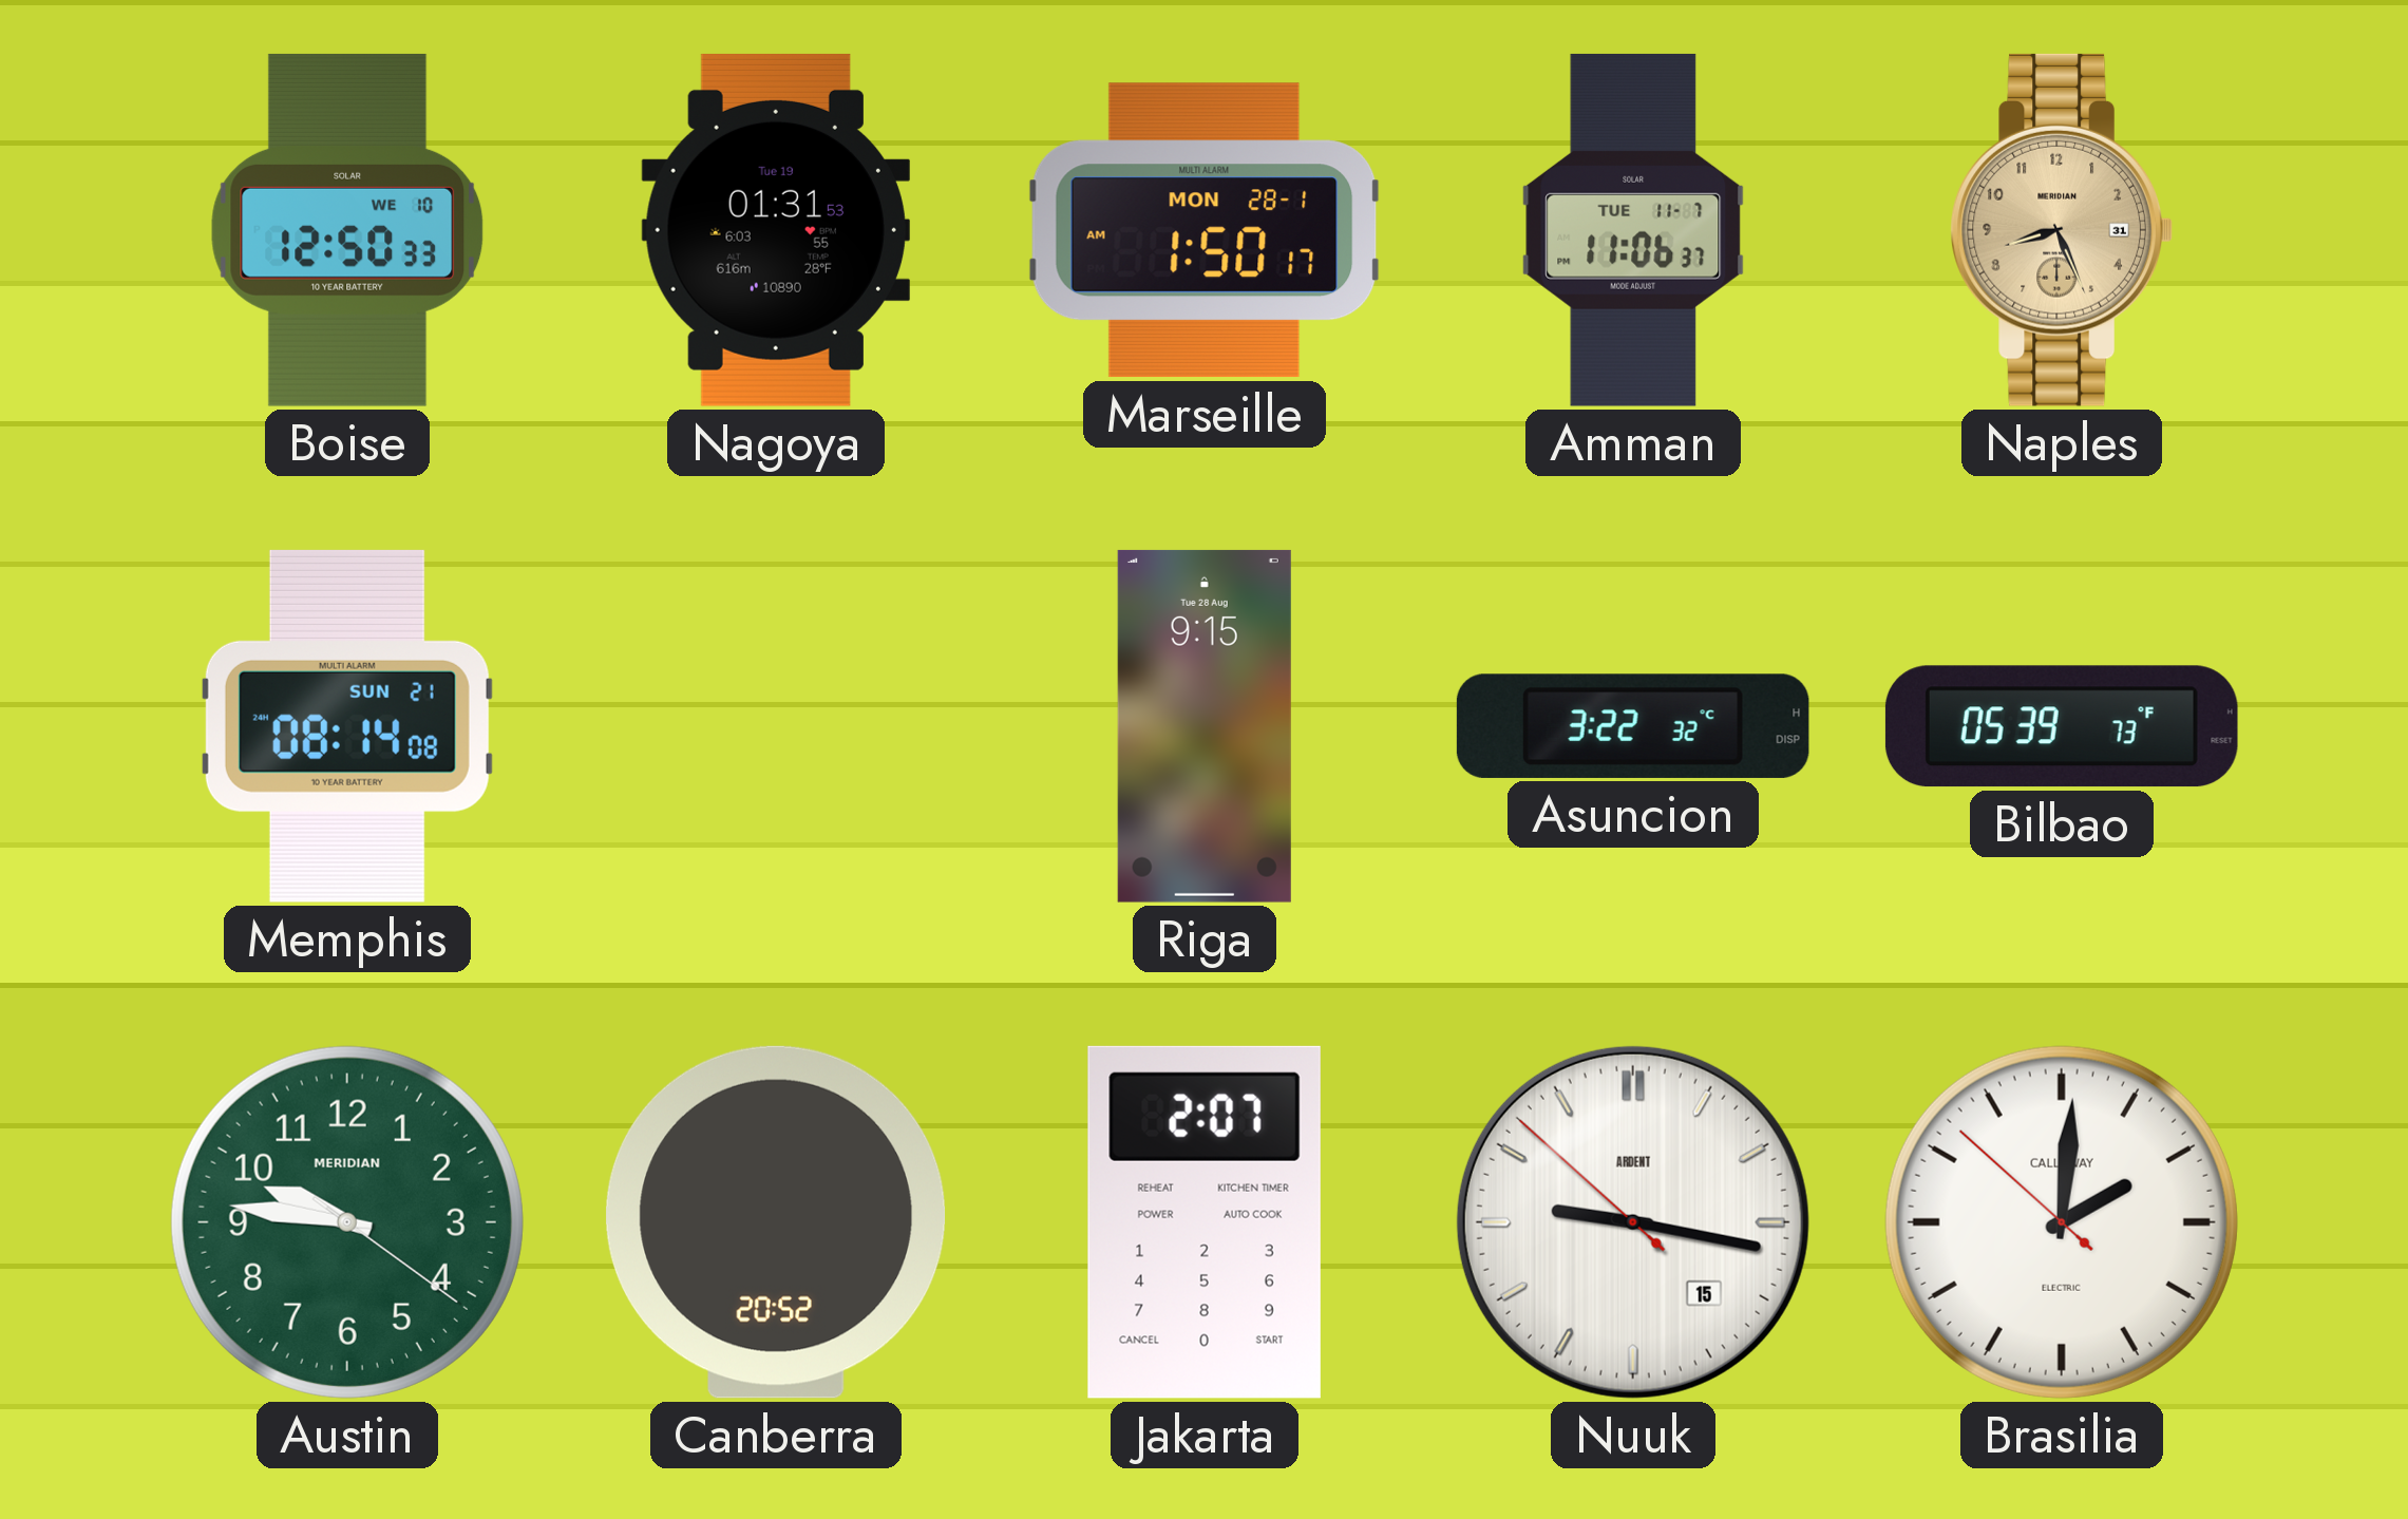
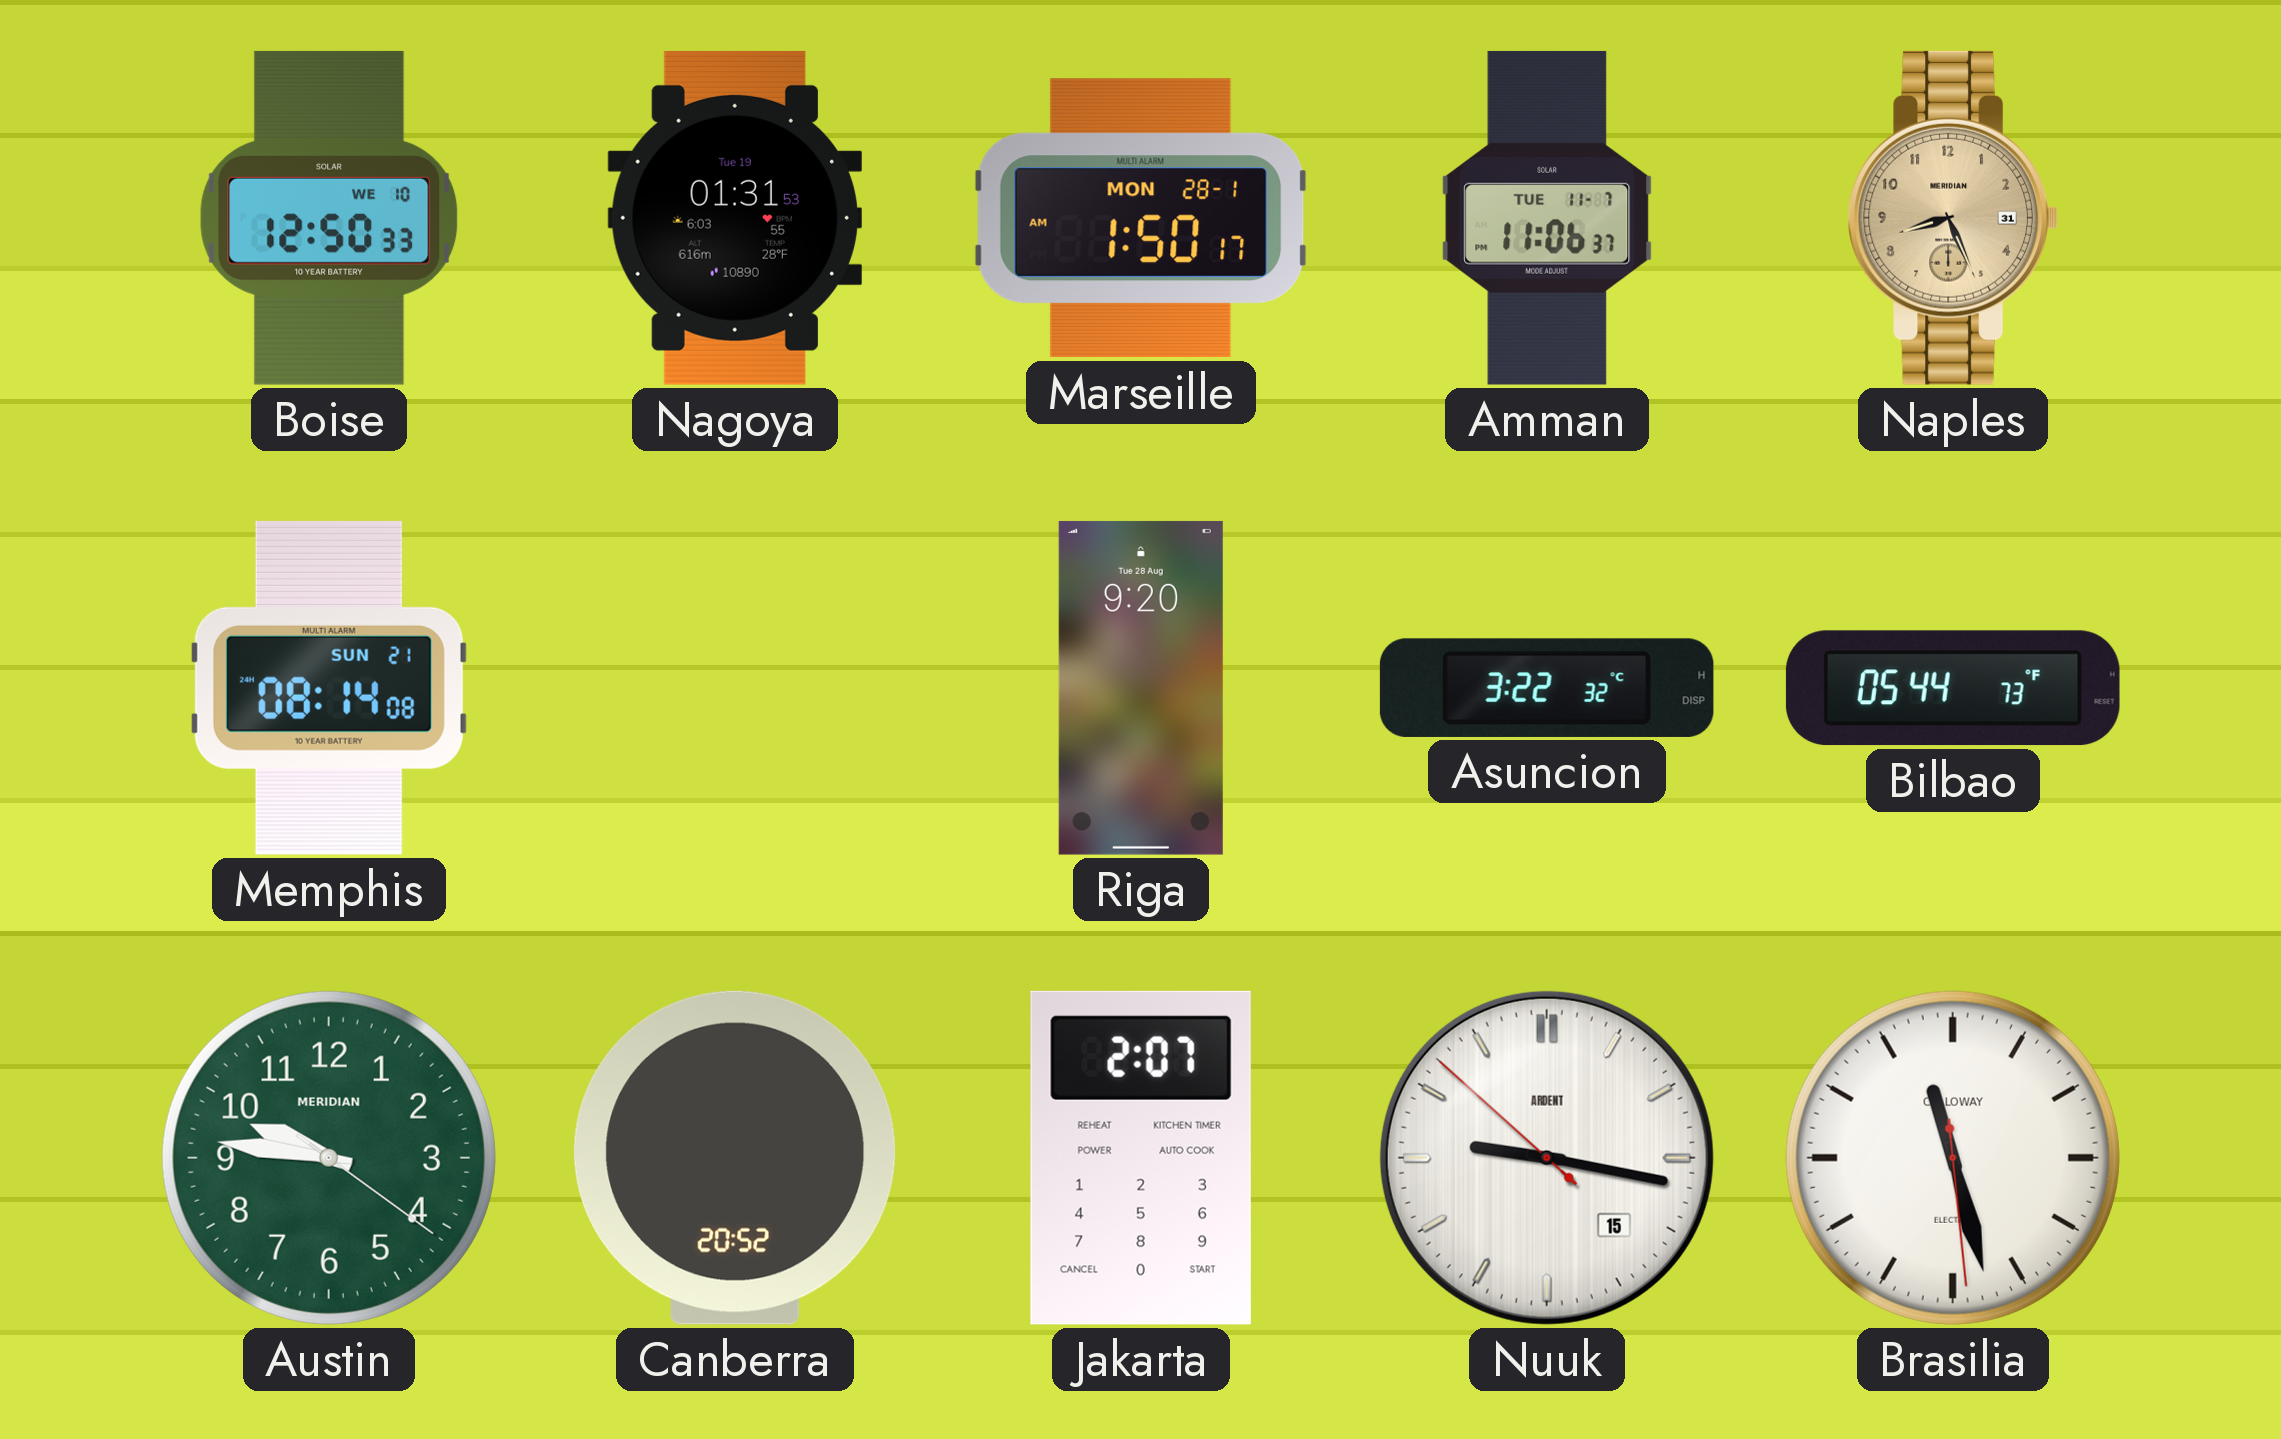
Riga: 9:15 -> 9:20
Bilbao: 05:39 -> 05:44
Brasilia: 2:00 -> 11:27
